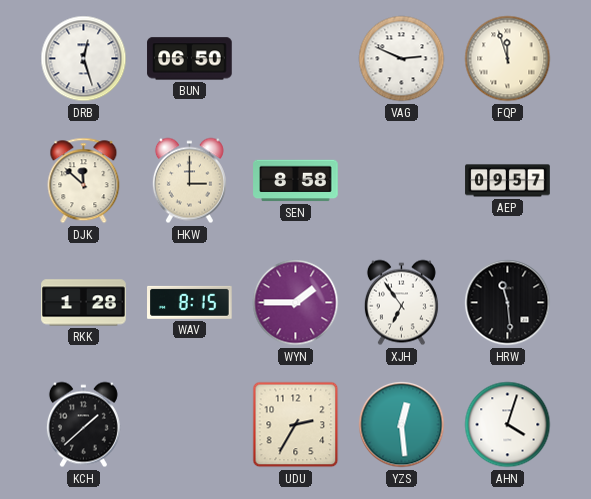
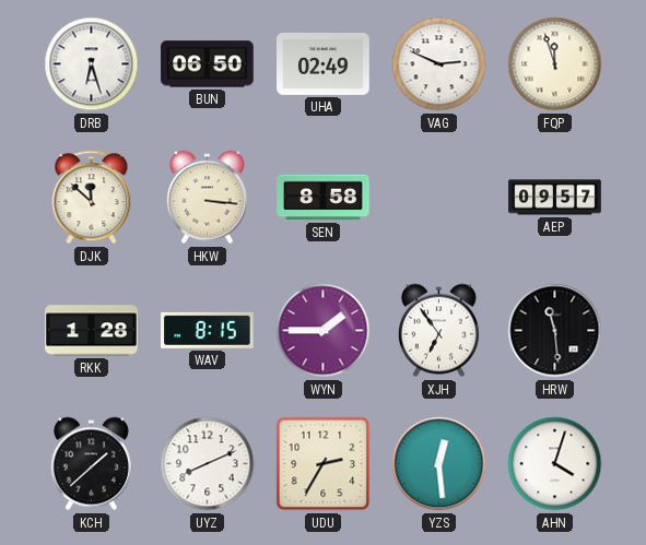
DRB: 12:27 -> 6:27
UHA: none -> 02:49
HKW: 3:00 -> 3:16
UYZ: none -> 8:11
